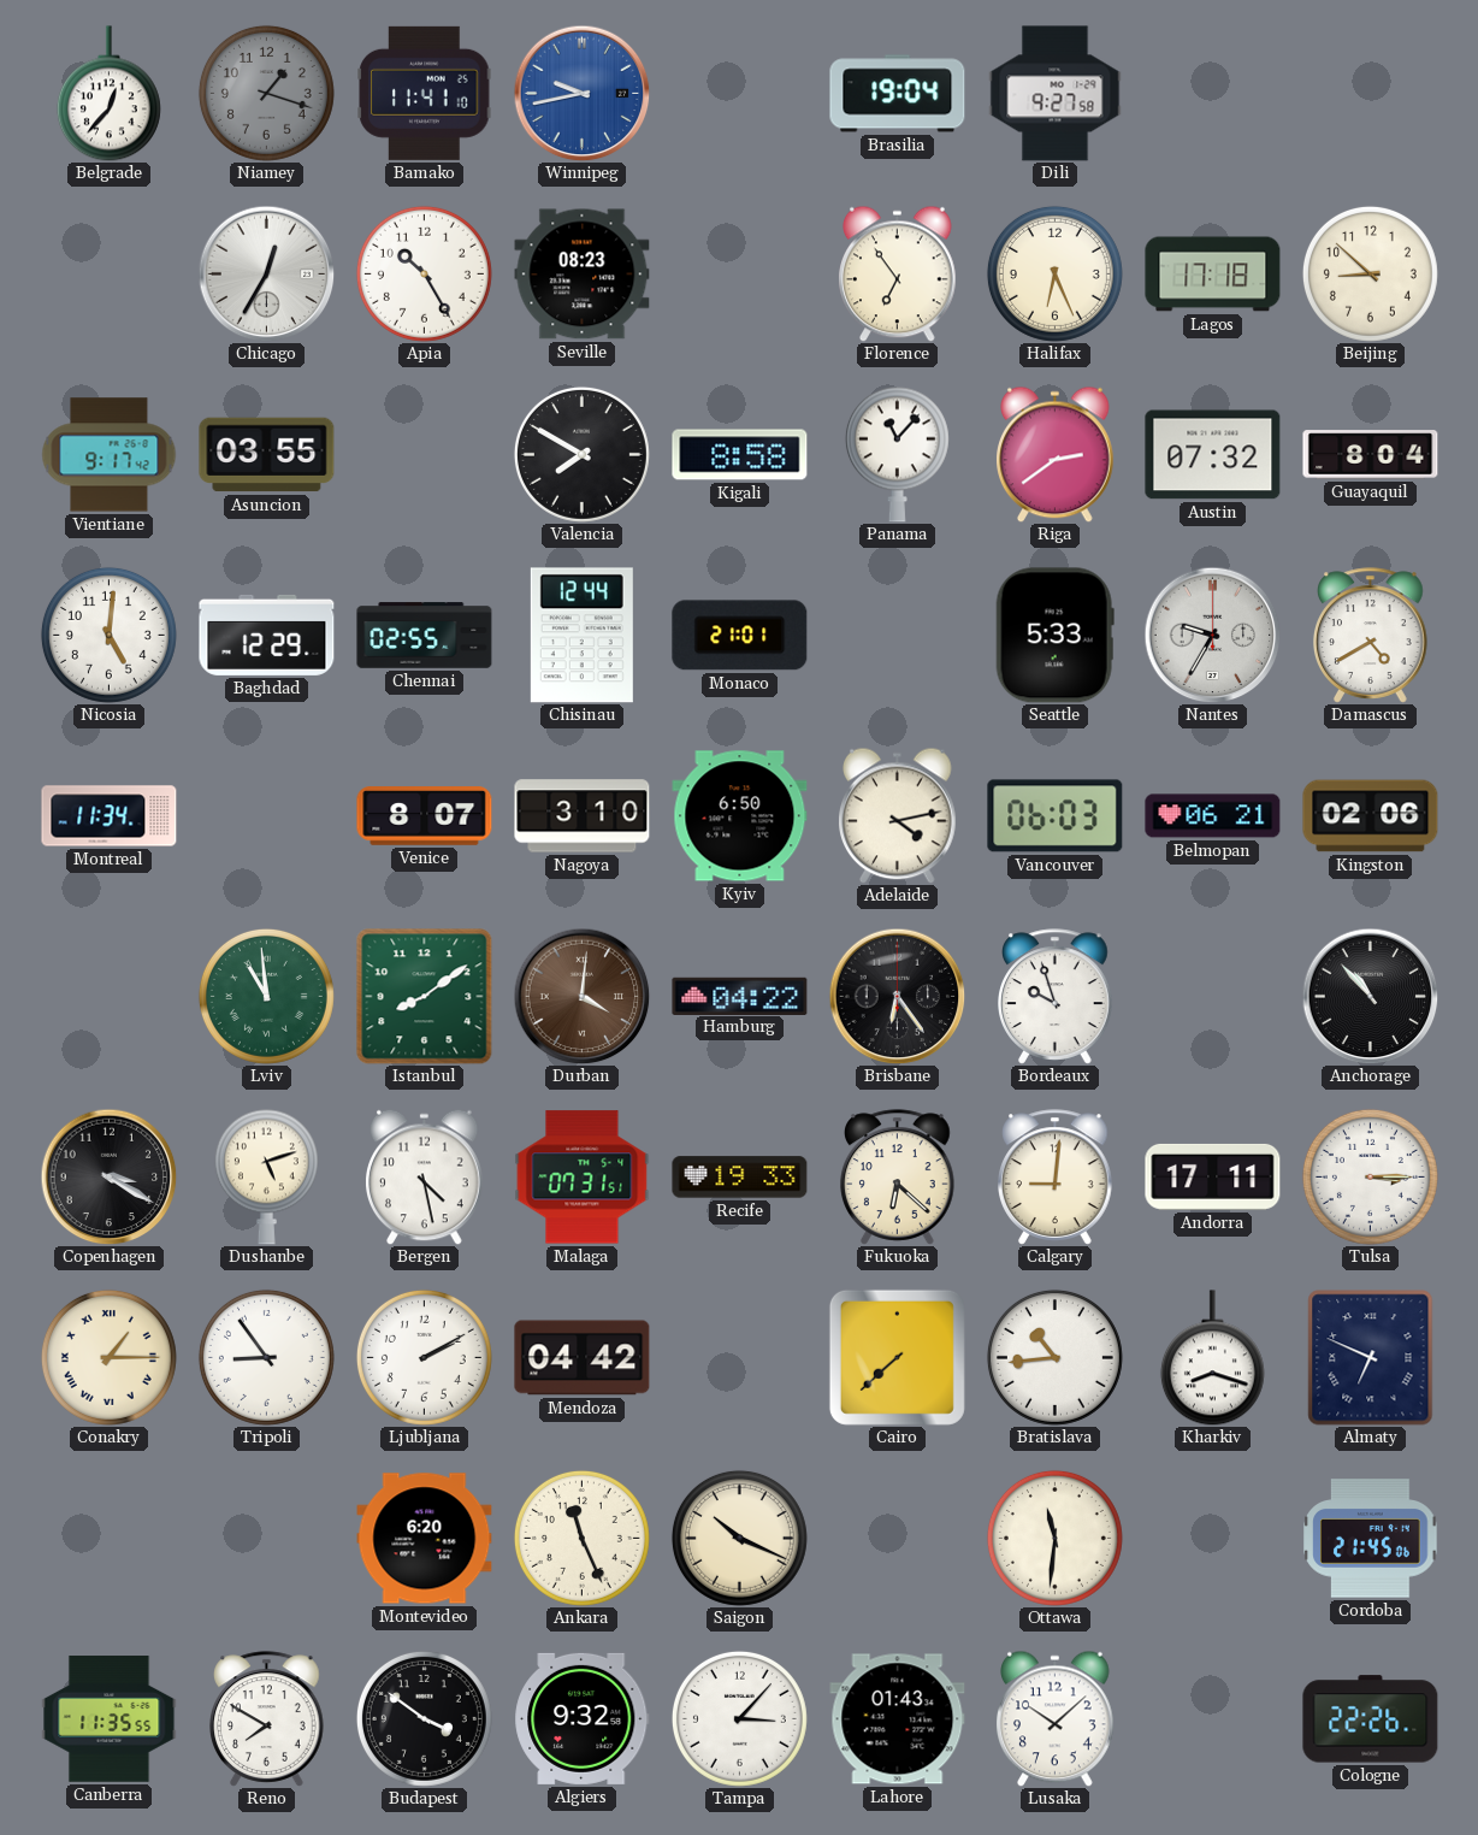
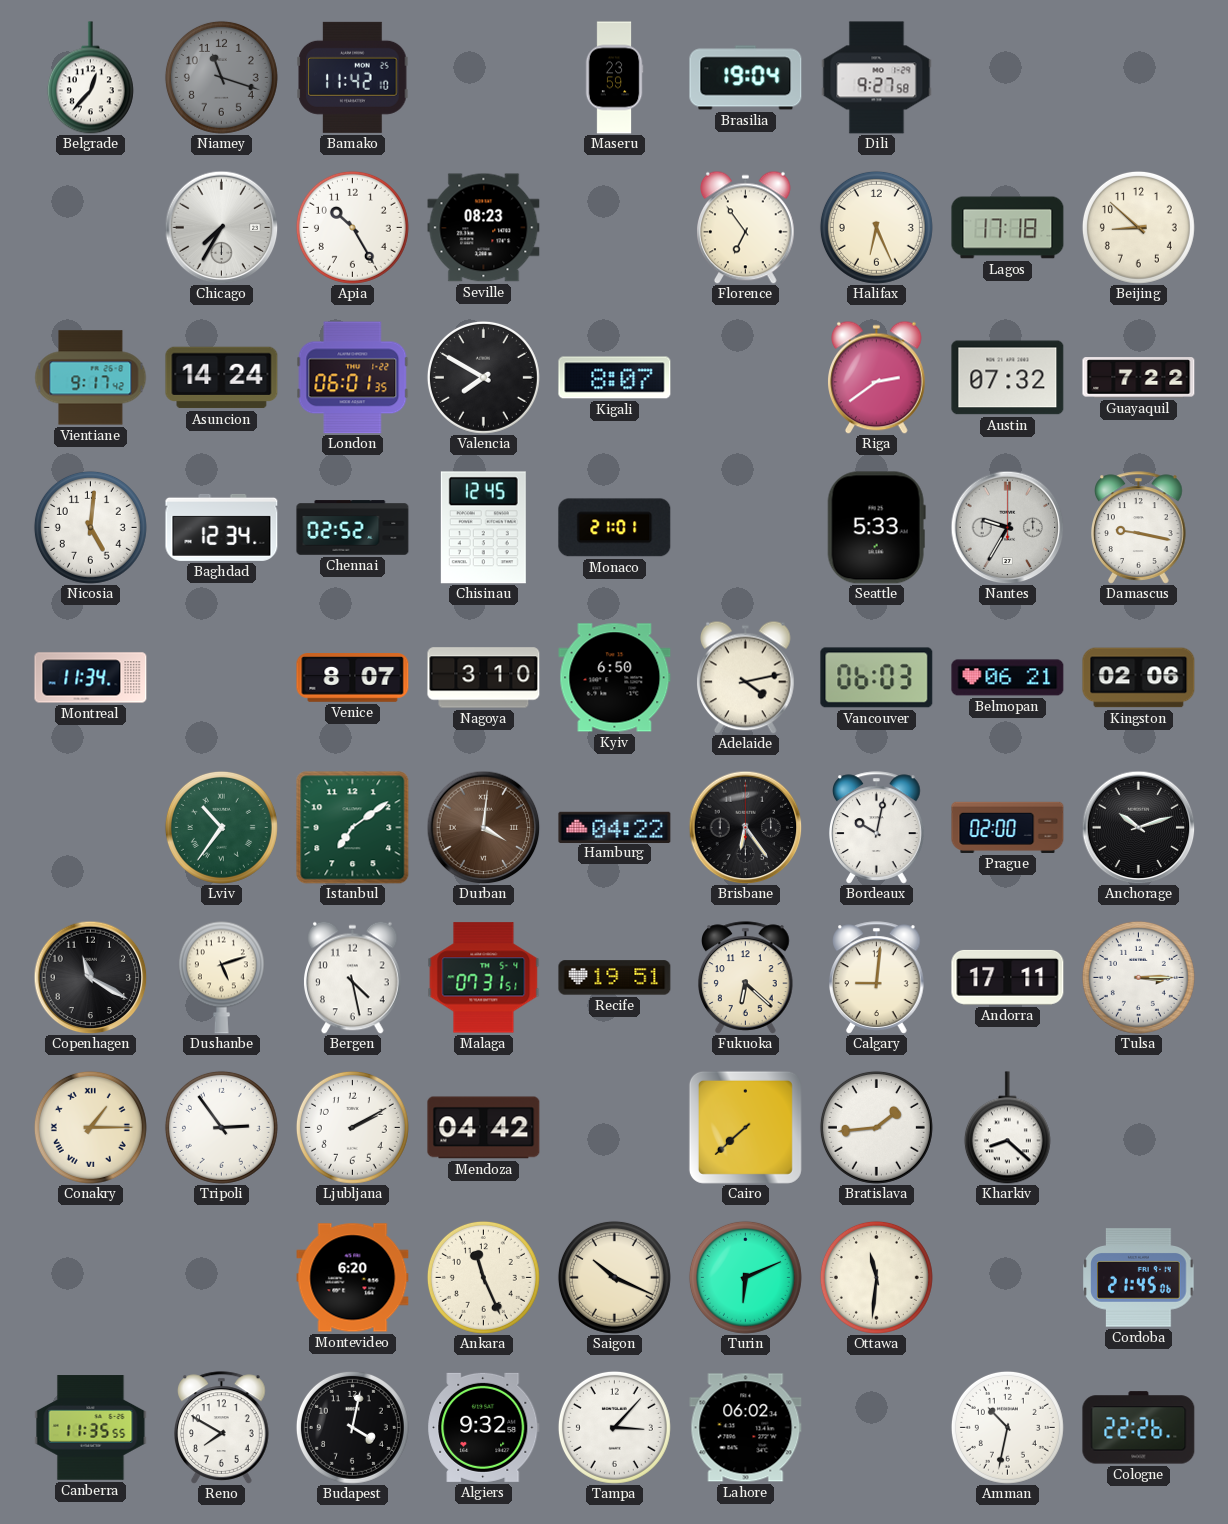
Niamey: 1:18 -> 11:18
Bamako: 11:41 -> 11:42
Winnipeg: 9:43 -> none
Maseru: none -> 23:59
Chicago: 12:35 -> 7:35
Asuncion: 03:55 -> 14:24
London: none -> 06:01
Kigali: 8:58 -> 8:07
Panama: 11:07 -> none
Guayaquil: 8:04 -> 7:22
Baghdad: 12:29 -> 12:34
Chennai: 02:55 -> 02:52
Chisinau: 12:44 -> 12:45
Damascus: 4:40 -> 9:17
Lviv: 10:59 -> 10:36
Istanbul: 8:09 -> 7:09
Bordeaux: 9:57 -> 10:02
Prague: none -> 02:00
Anchorage: 10:53 -> 10:12
Copenhagen: 3:20 -> 11:20
Recife: 19:33 -> 19:51
Tripoli: 8:54 -> 2:54
Bratislava: 10:44 -> 1:44
Kharkiv: 8:18 -> 8:22
Almaty: 6:49 -> none
Turin: none -> 6:11
Budapest: 3:51 -> 4:02
Lahore: 01:43 -> 06:02
Lusaka: 10:08 -> none
Amman: none -> 10:32
